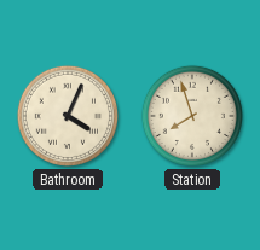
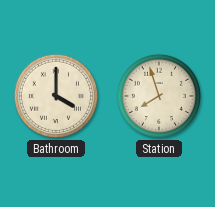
Bathroom: 4:04 -> 4:00
